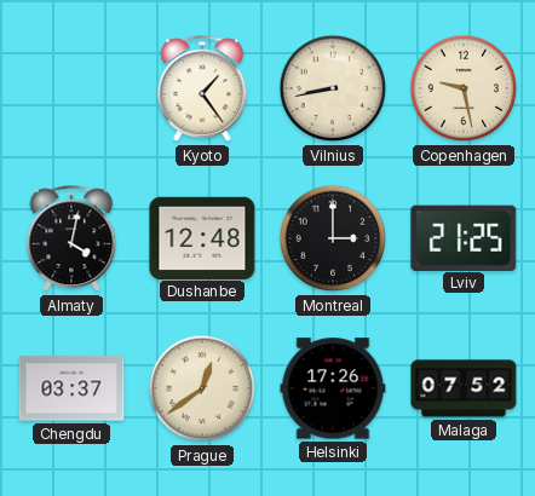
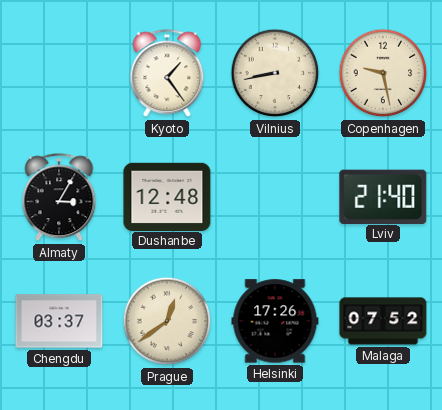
Almaty: 4:02 -> 3:05
Montreal: 3:00 -> none
Lviv: 21:25 -> 21:40
